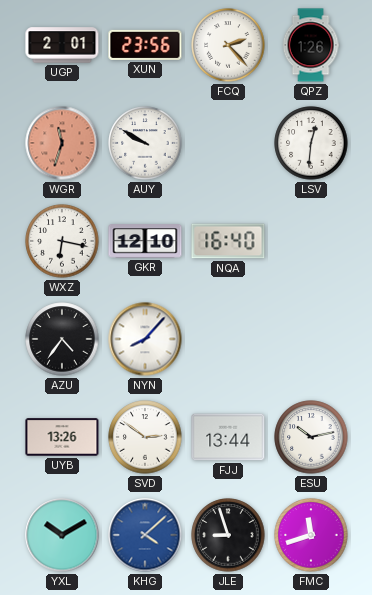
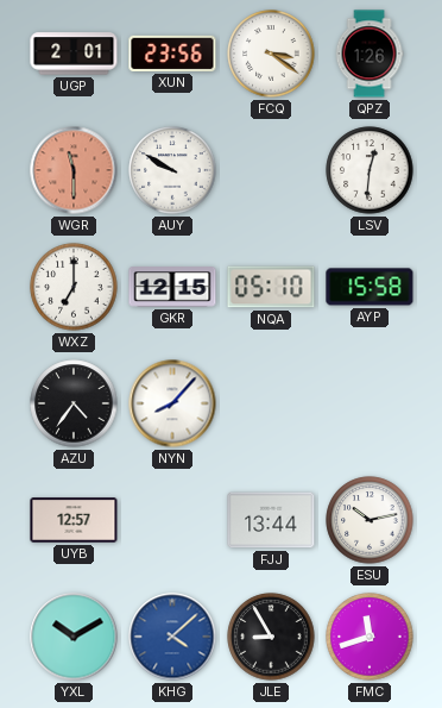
FCQ: 2:23 -> 3:21
WGR: 11:33 -> 11:30
WXZ: 6:17 -> 7:00
GKR: 12:10 -> 12:15
NQA: 16:40 -> 05:10
AYP: none -> 15:58
UYB: 13:26 -> 12:57
SVD: 2:51 -> none
JLE: 8:57 -> 8:55
